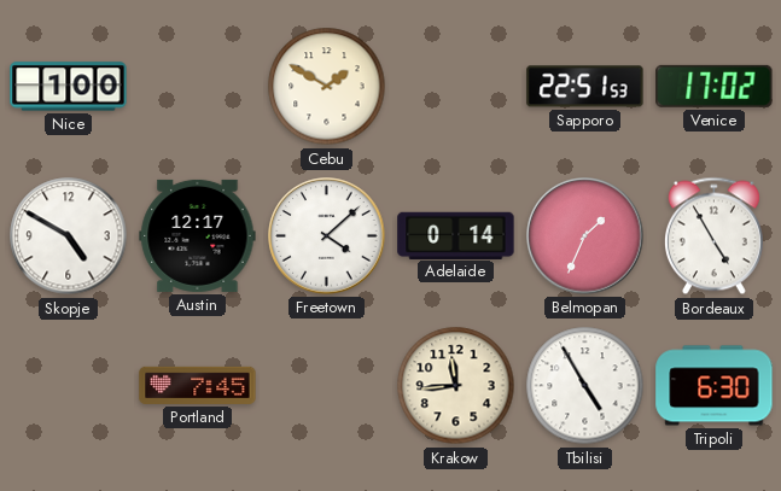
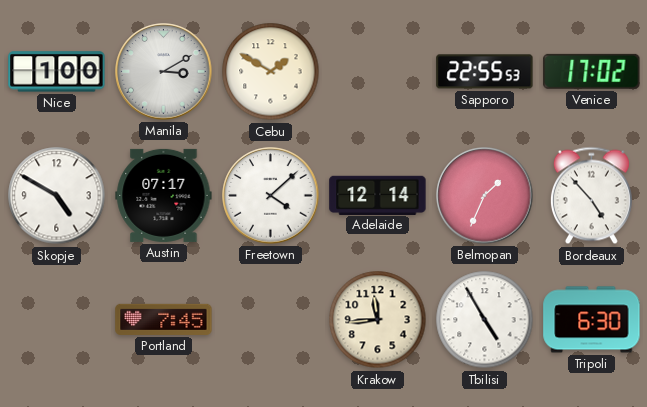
Manila: none -> 3:10
Sapporo: 22:51 -> 22:55
Austin: 12:17 -> 07:17
Adelaide: 0:14 -> 12:14
Bordeaux: 4:55 -> 4:53
